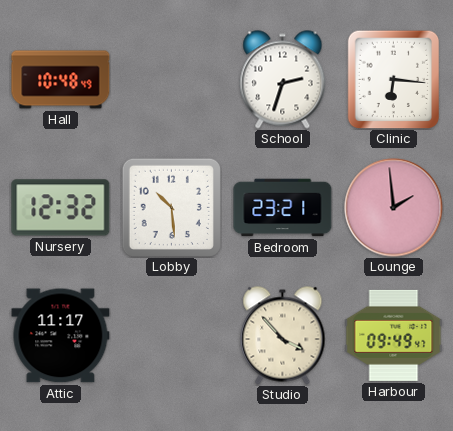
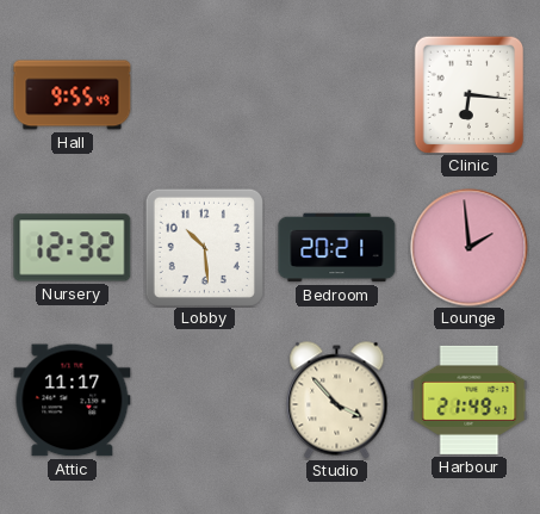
Hall: 10:48 -> 9:55
School: 2:33 -> none
Bedroom: 23:21 -> 20:21
Harbour: 09:49 -> 21:49
